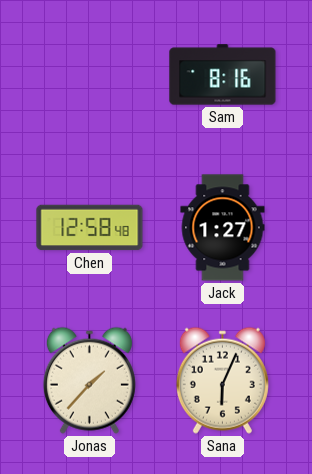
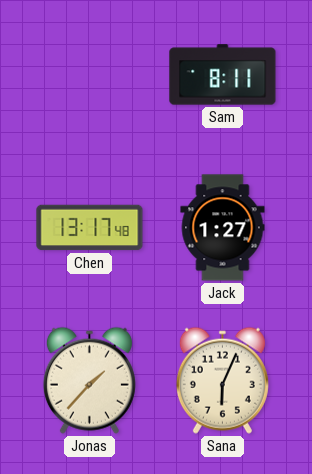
Sam: 8:16 -> 8:11
Chen: 12:58 -> 13:17
